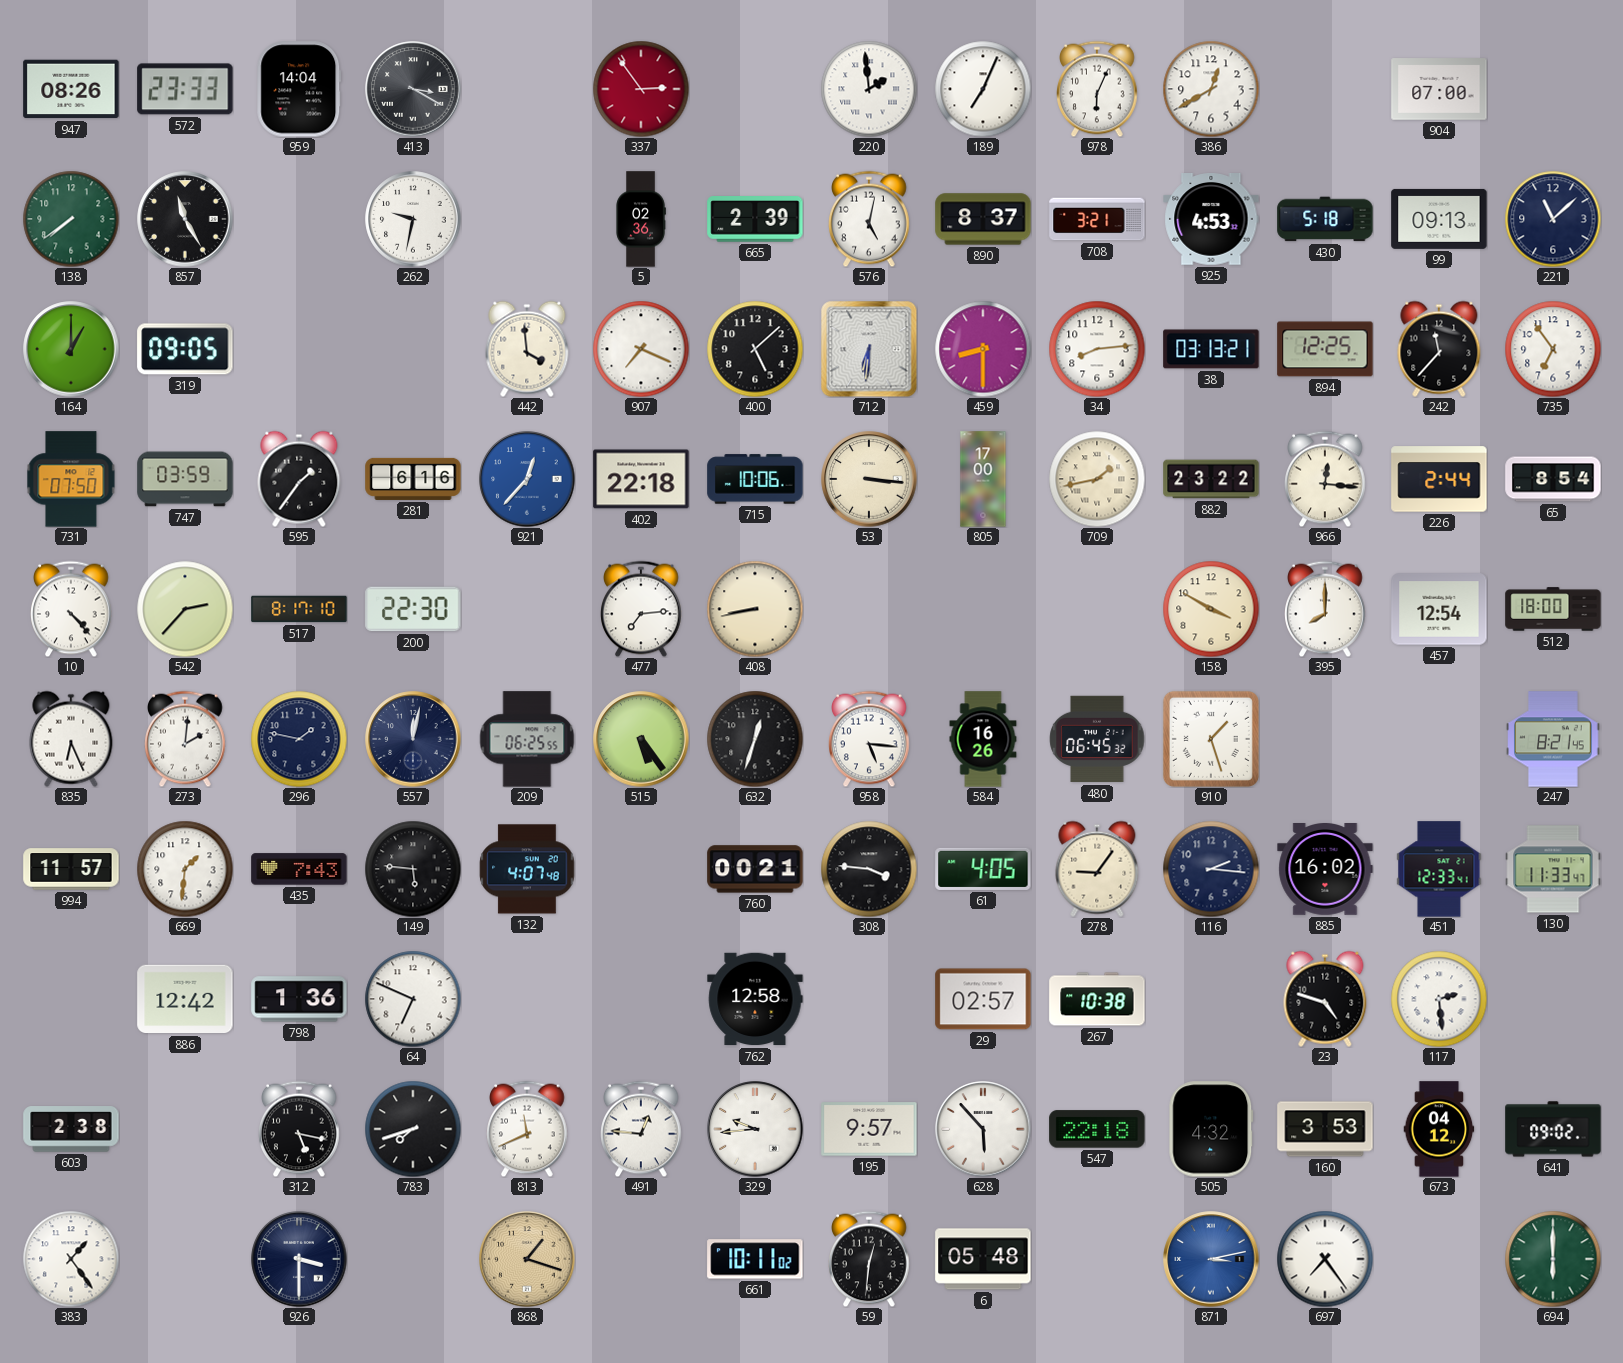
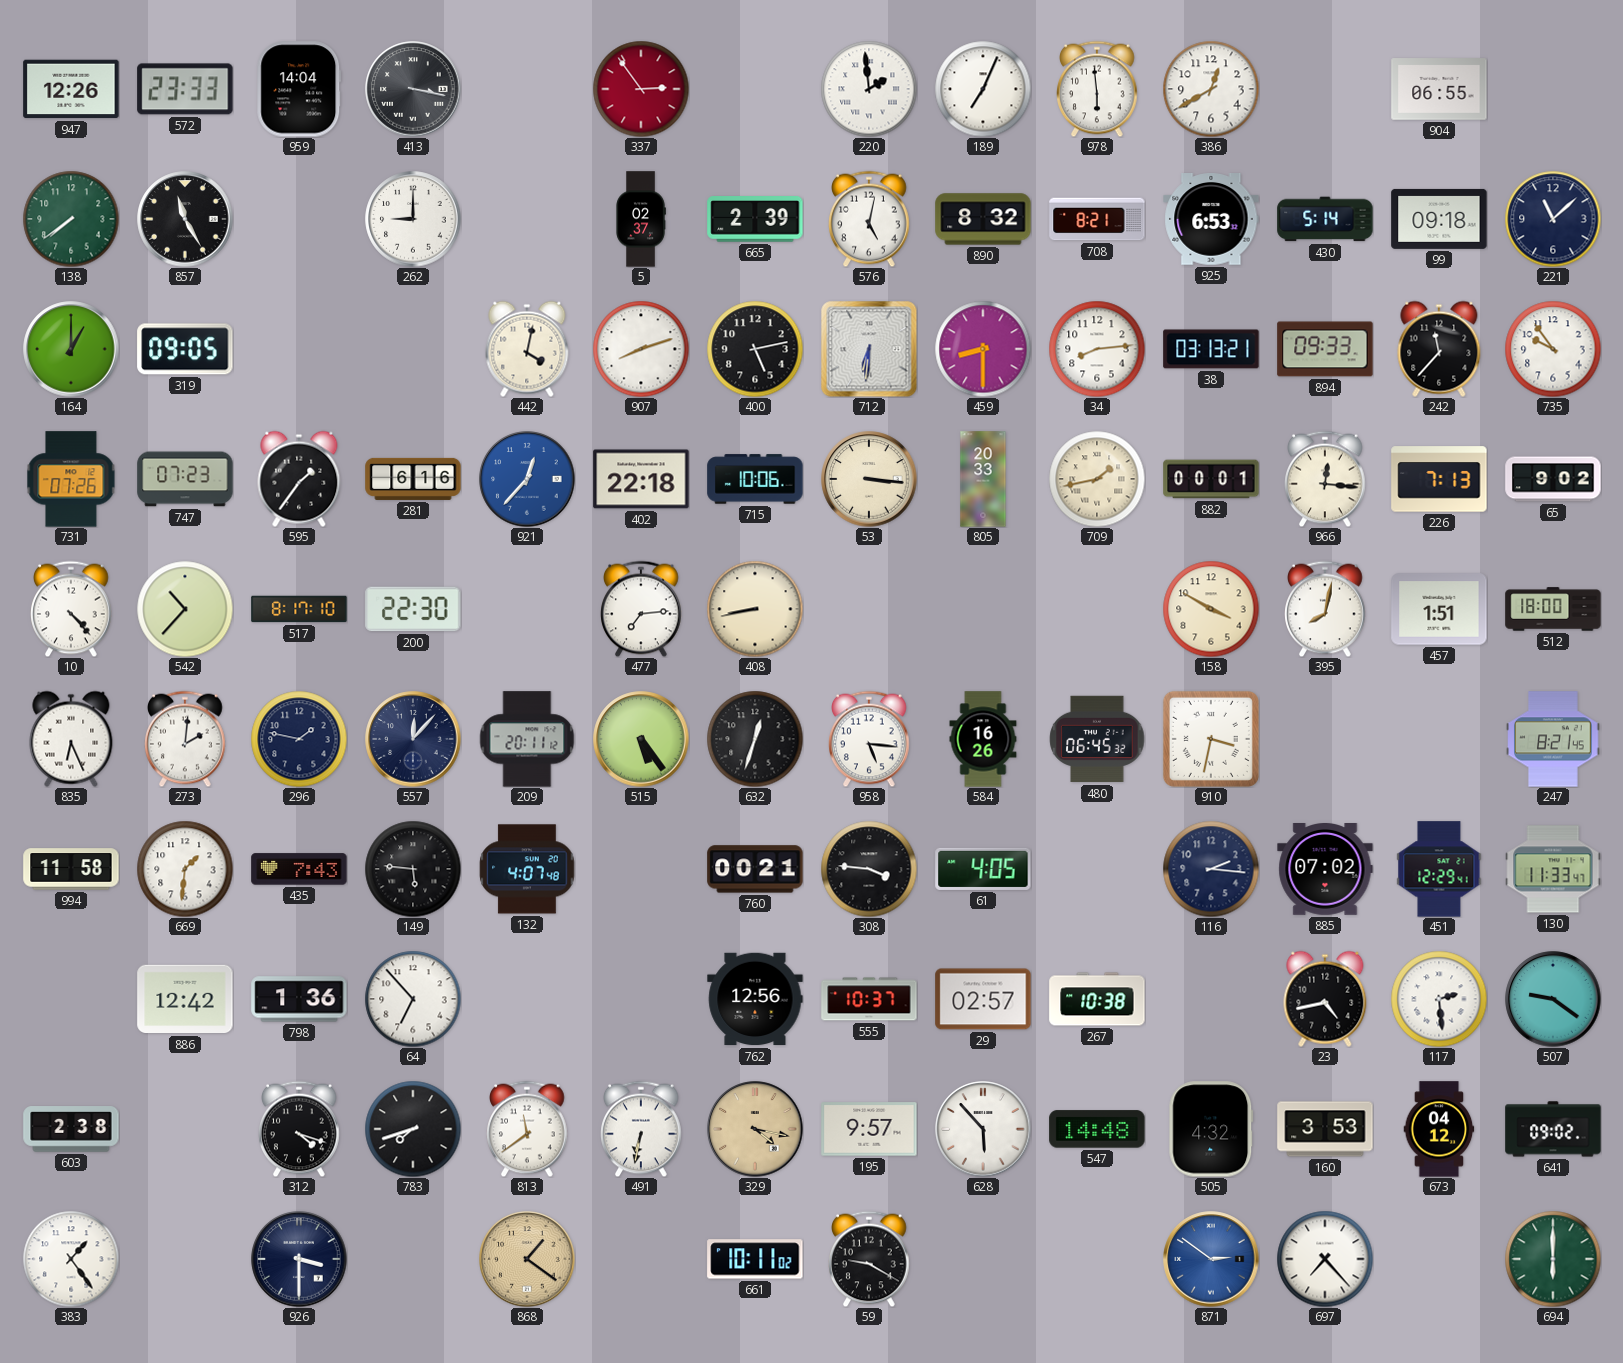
947: 08:26 -> 12:26
413: 3:20 -> 3:17
978: 6:04 -> 5:59
904: 07:00 -> 06:55
262: 9:32 -> 9:00
5: 02:36 -> 02:37
890: 8:37 -> 8:32
708: 3:21 -> 8:21
925: 4:53 -> 6:53
430: 5:18 -> 5:14
99: 09:13 -> 09:18
442: 3:59 -> 4:02
907: 7:19 -> 8:12
400: 5:08 -> 5:13
894: 12:25 -> 09:33
735: 6:54 -> 9:54
731: 07:50 -> 07:26
747: 03:59 -> 07:23
805: 17:00 -> 20:33
882: 23:22 -> 00:01
226: 2:44 -> 7:13
65: 8:54 -> 9:02
542: 2:37 -> 10:37
395: 8:00 -> 8:02
457: 12:54 -> 1:51
557: 12:02 -> 12:07
209: 06:25 -> 20:11
910: 1:27 -> 3:32
994: 11:57 -> 11:58
278: 9:06 -> none
885: 16:02 -> 07:02
451: 12:33 -> 12:29
64: 6:49 -> 6:53
762: 12:58 -> 12:56
555: none -> 10:37
23: 4:48 -> 4:43
507: none -> 9:21
312: 5:17 -> 4:18
813: 11:41 -> 11:39
491: 12:46 -> 6:32
329: 9:44 -> 4:17
329 dial: white -> champagne
547: 22:18 -> 14:48
868: 1:18 -> 1:21
59: 12:31 -> 9:20
6: 05:48 -> none
871: 3:13 -> 2:51
697: 7:24 -> 7:23
